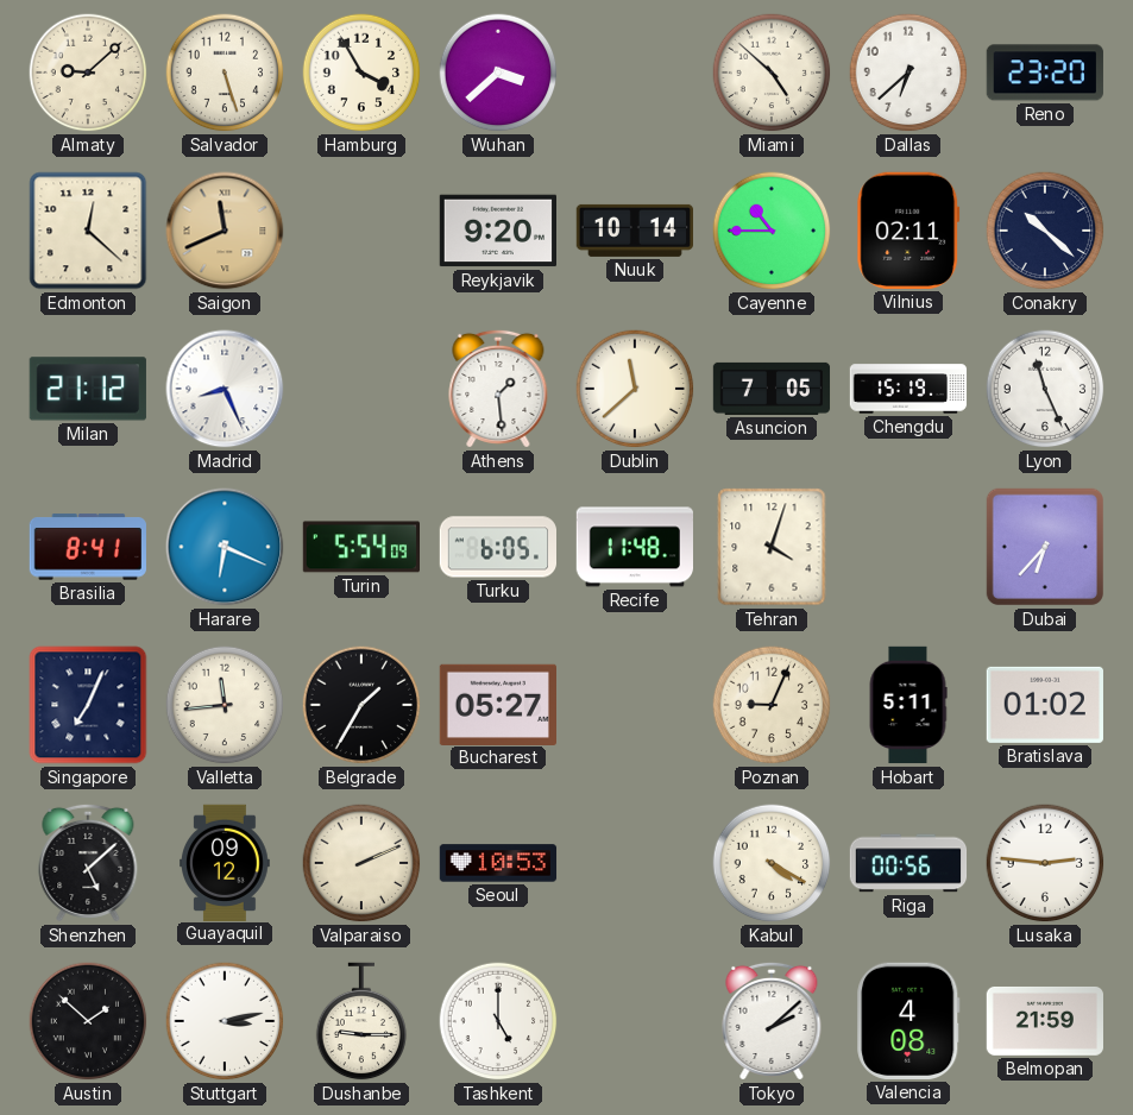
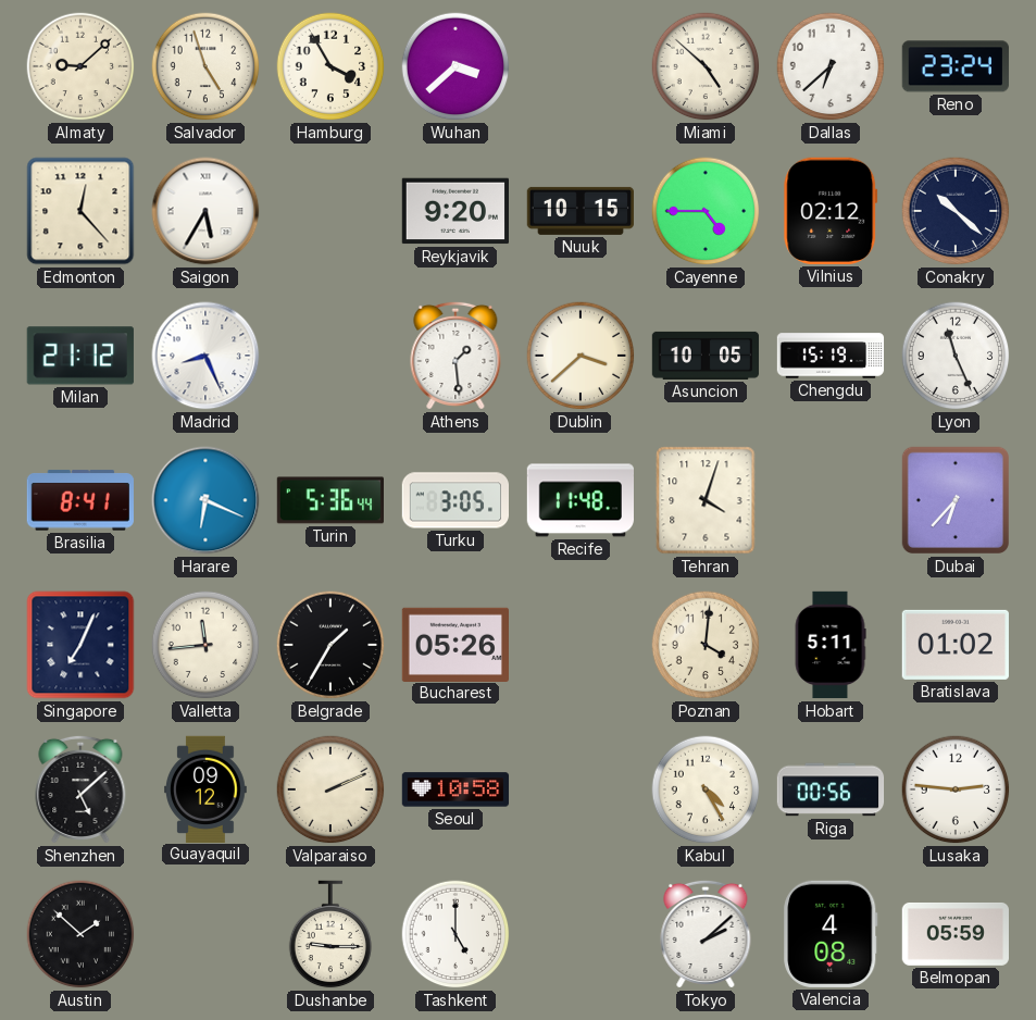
Salvador: 5:27 -> 4:57
Reno: 23:20 -> 23:24
Edmonton: 12:22 -> 12:23
Saigon: 11:41 -> 5:35
Saigon dial: champagne -> white
Nuuk: 10:14 -> 10:15
Cayenne: 10:45 -> 4:45
Vilnius: 02:11 -> 02:12
Dublin: 11:38 -> 3:38
Asuncion: 7:05 -> 10:05
Turin: 5:54 -> 5:36
Turku: 6:05 -> 3:05
Bucharest: 05:27 -> 05:26
Poznan: 9:04 -> 4:01
Seoul: 10:53 -> 10:58
Kabul: 4:20 -> 4:25
Stuttgart: 3:13 -> none
Belmopan: 21:59 -> 05:59
